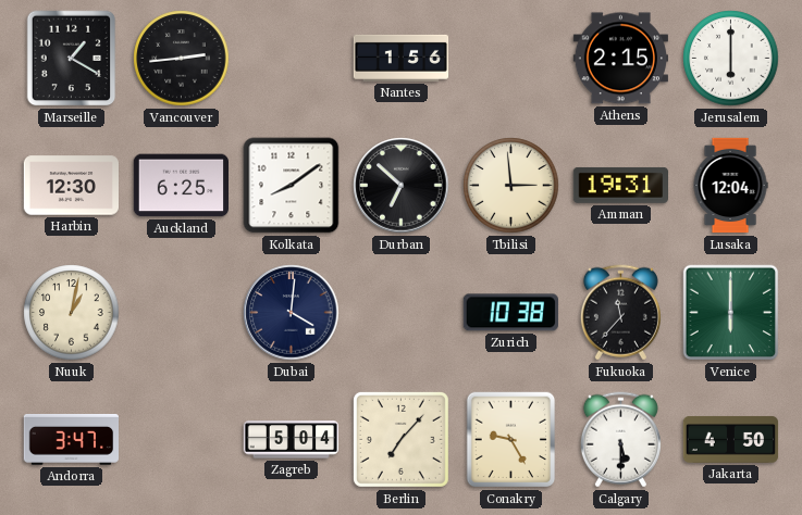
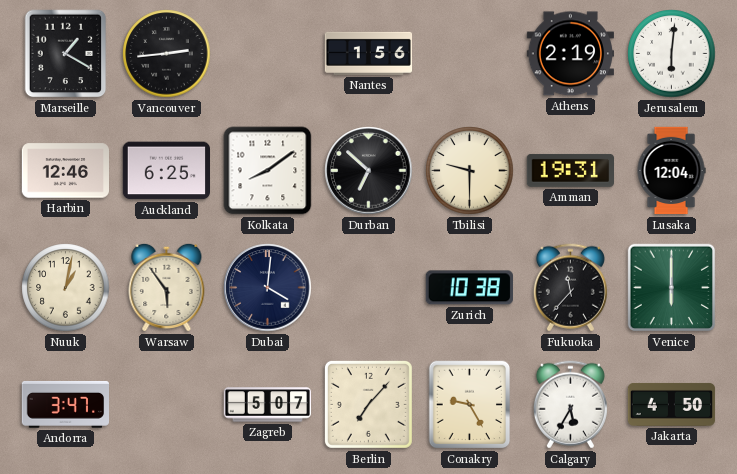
Athens: 2:15 -> 2:19
Jerusalem: 6:00 -> 6:01
Harbin: 12:30 -> 12:46
Tbilisi: 2:59 -> 9:30
Warsaw: none -> 5:54
Zagreb: 5:04 -> 5:07
Calgary: 5:30 -> 5:35
